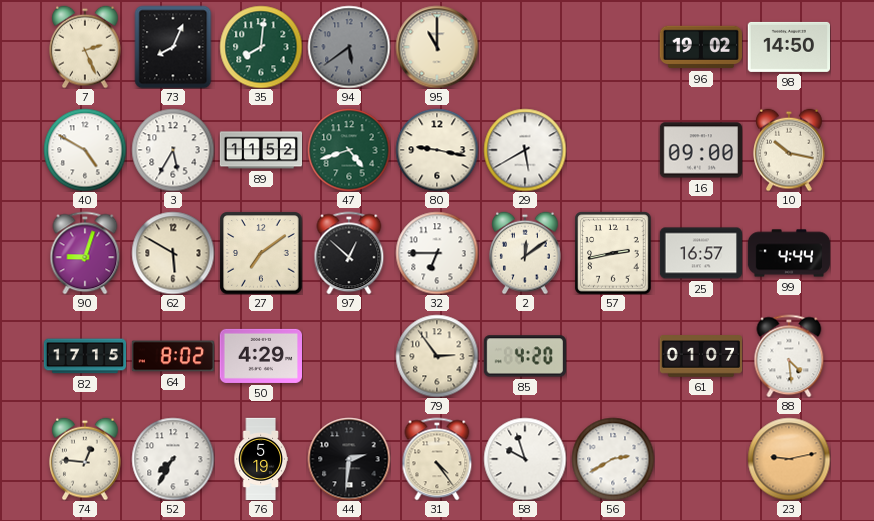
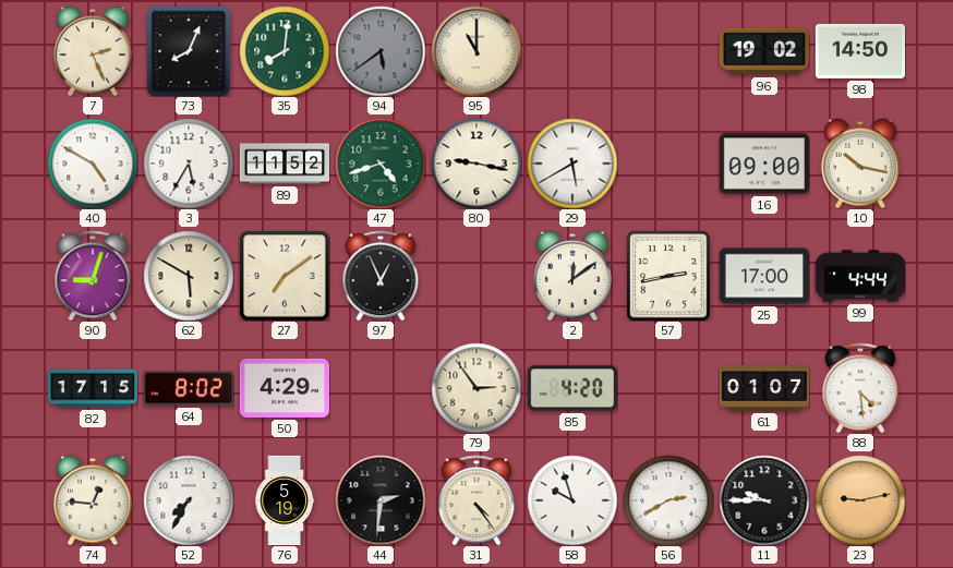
97: 12:52 -> 12:56
32: 6:45 -> none
25: 16:57 -> 17:00
11: none -> 9:45
